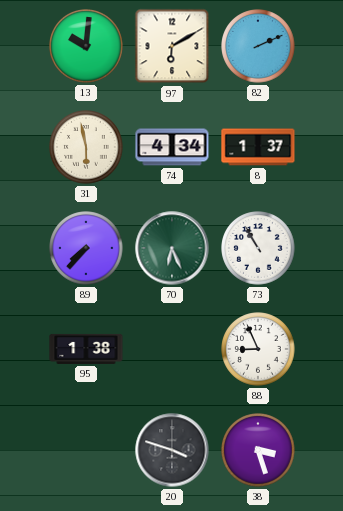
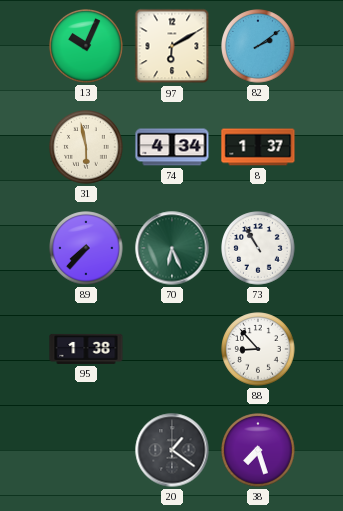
13: 10:01 -> 10:04
82: 2:11 -> 2:09
88: 8:56 -> 8:53
20: 3:48 -> 1:21
38: 3:27 -> 7:27
